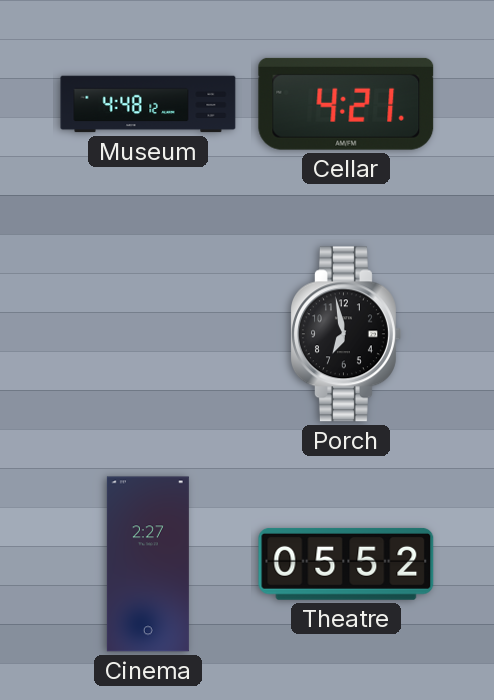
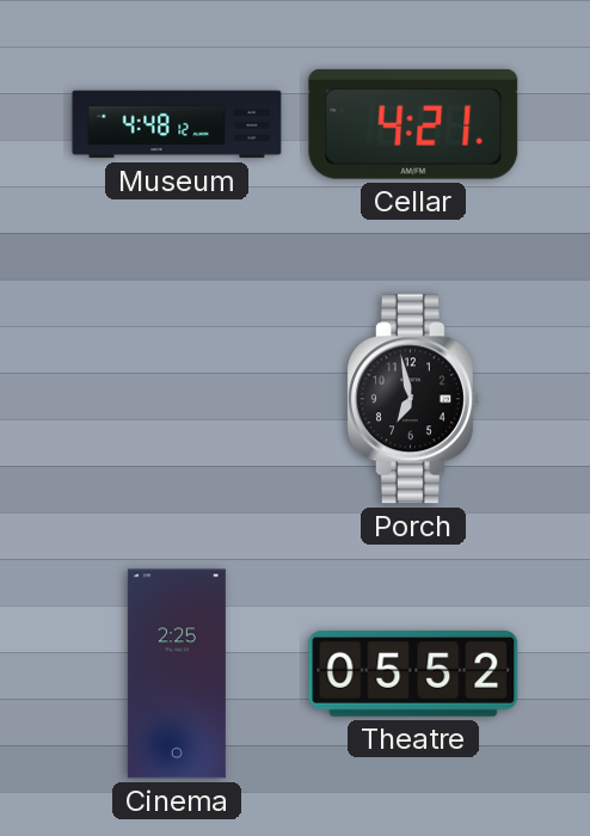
Cinema: 2:27 -> 2:25
